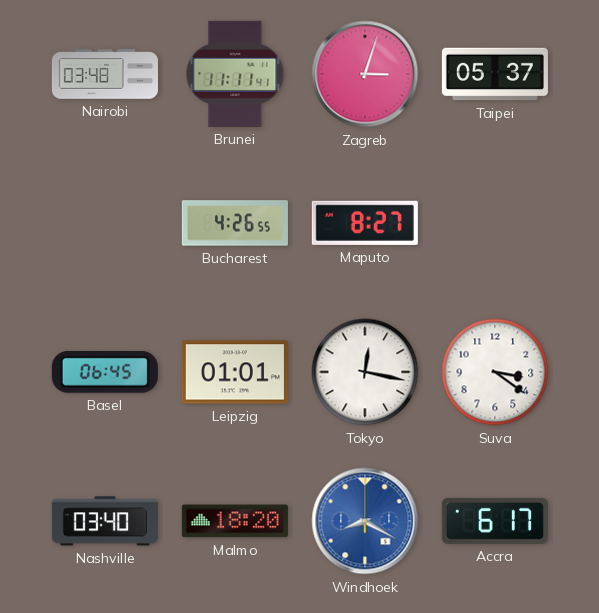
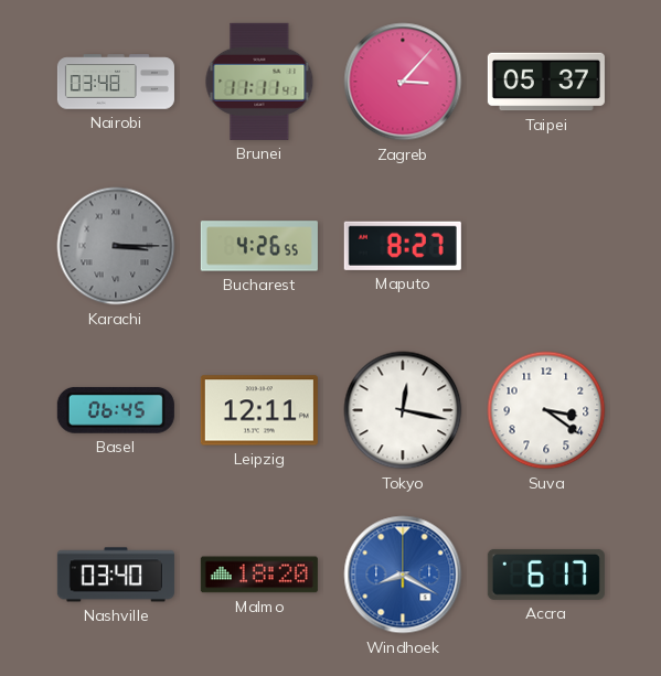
Zagreb: 3:03 -> 3:07
Karachi: none -> 3:15
Leipzig: 01:01 -> 12:11
